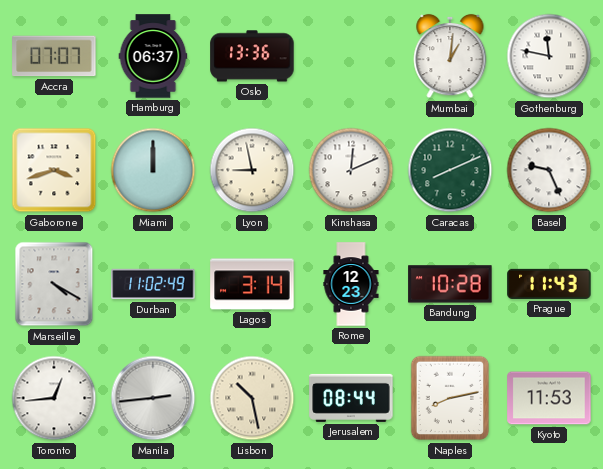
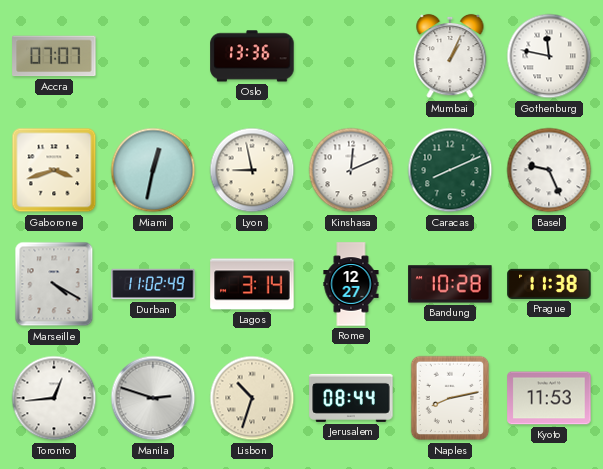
Hamburg: 06:37 -> none
Mumbai: 1:01 -> 1:04
Miami: 12:00 -> 12:32
Rome: 12:23 -> 12:27
Prague: 11:43 -> 11:38
Manila: 2:44 -> 2:48
Lisbon: 10:28 -> 10:33
